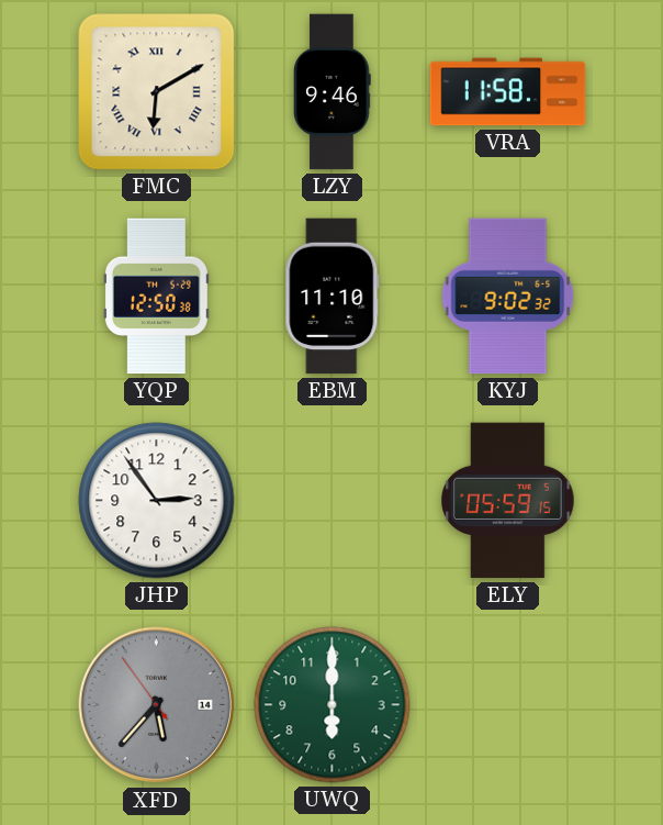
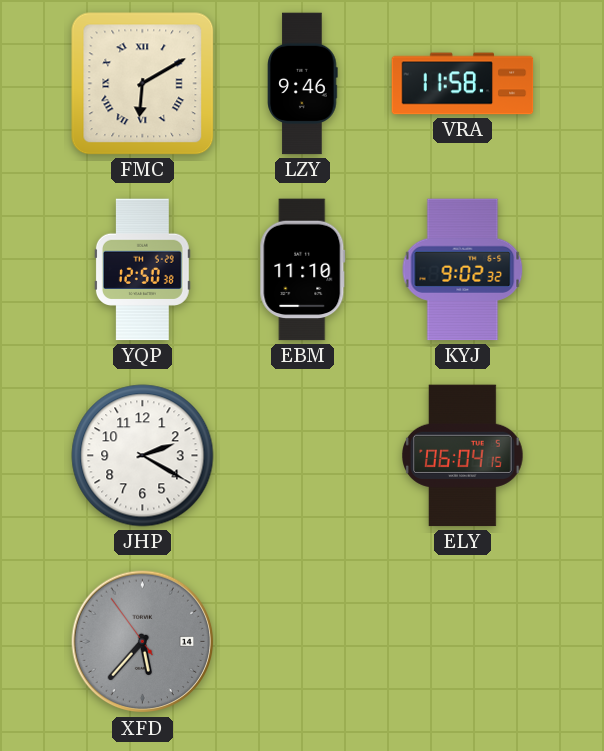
JHP: 2:54 -> 2:20
ELY: 05:59 -> 06:04
UWQ: 6:00 -> none
